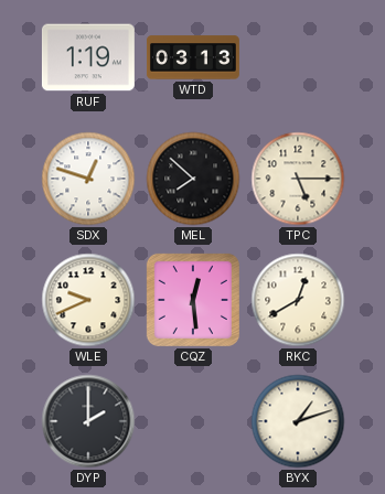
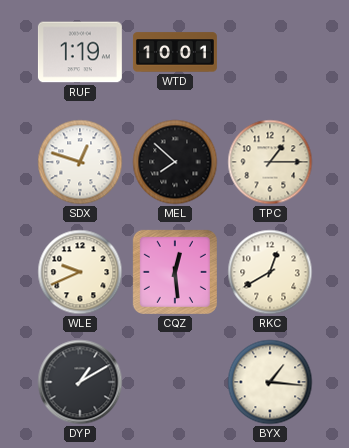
WTD: 03:13 -> 10:01
TPC: 5:15 -> 1:15
DYP: 2:00 -> 1:10
BYX: 1:12 -> 1:16
